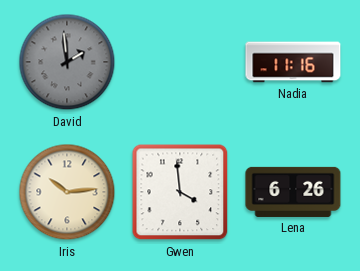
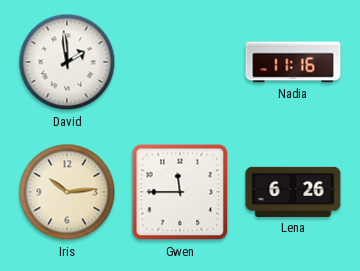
David dial: grey -> white
Gwen: 3:59 -> 11:45
